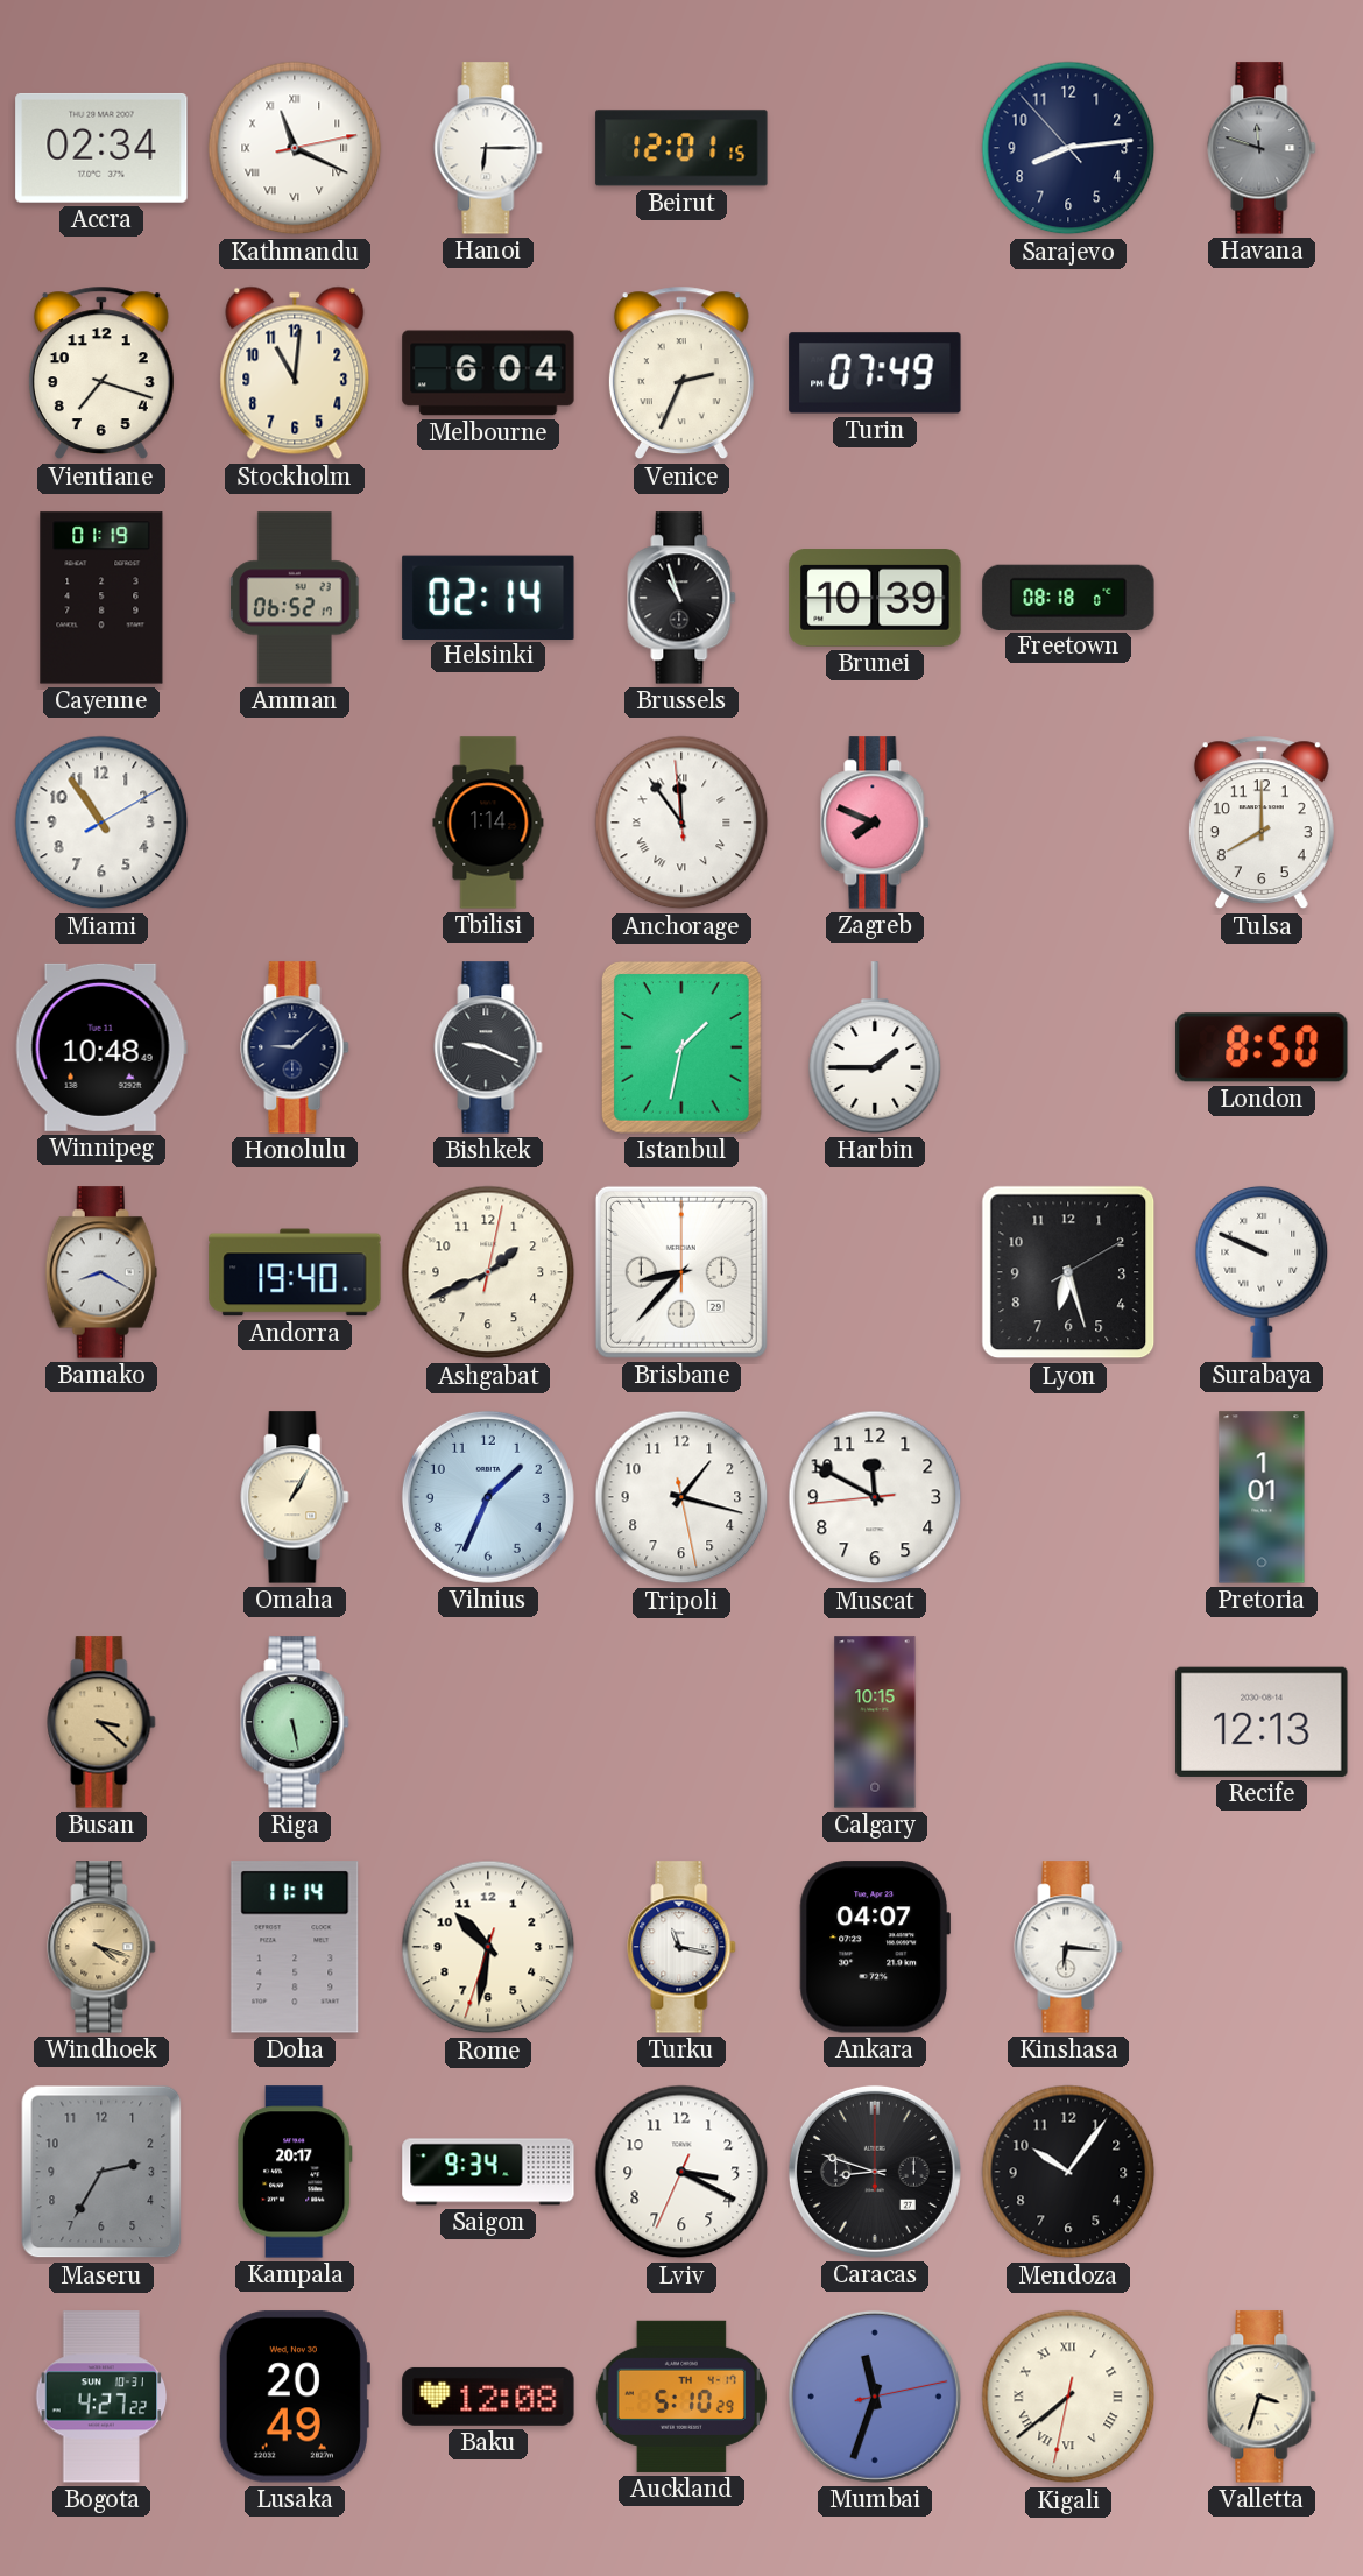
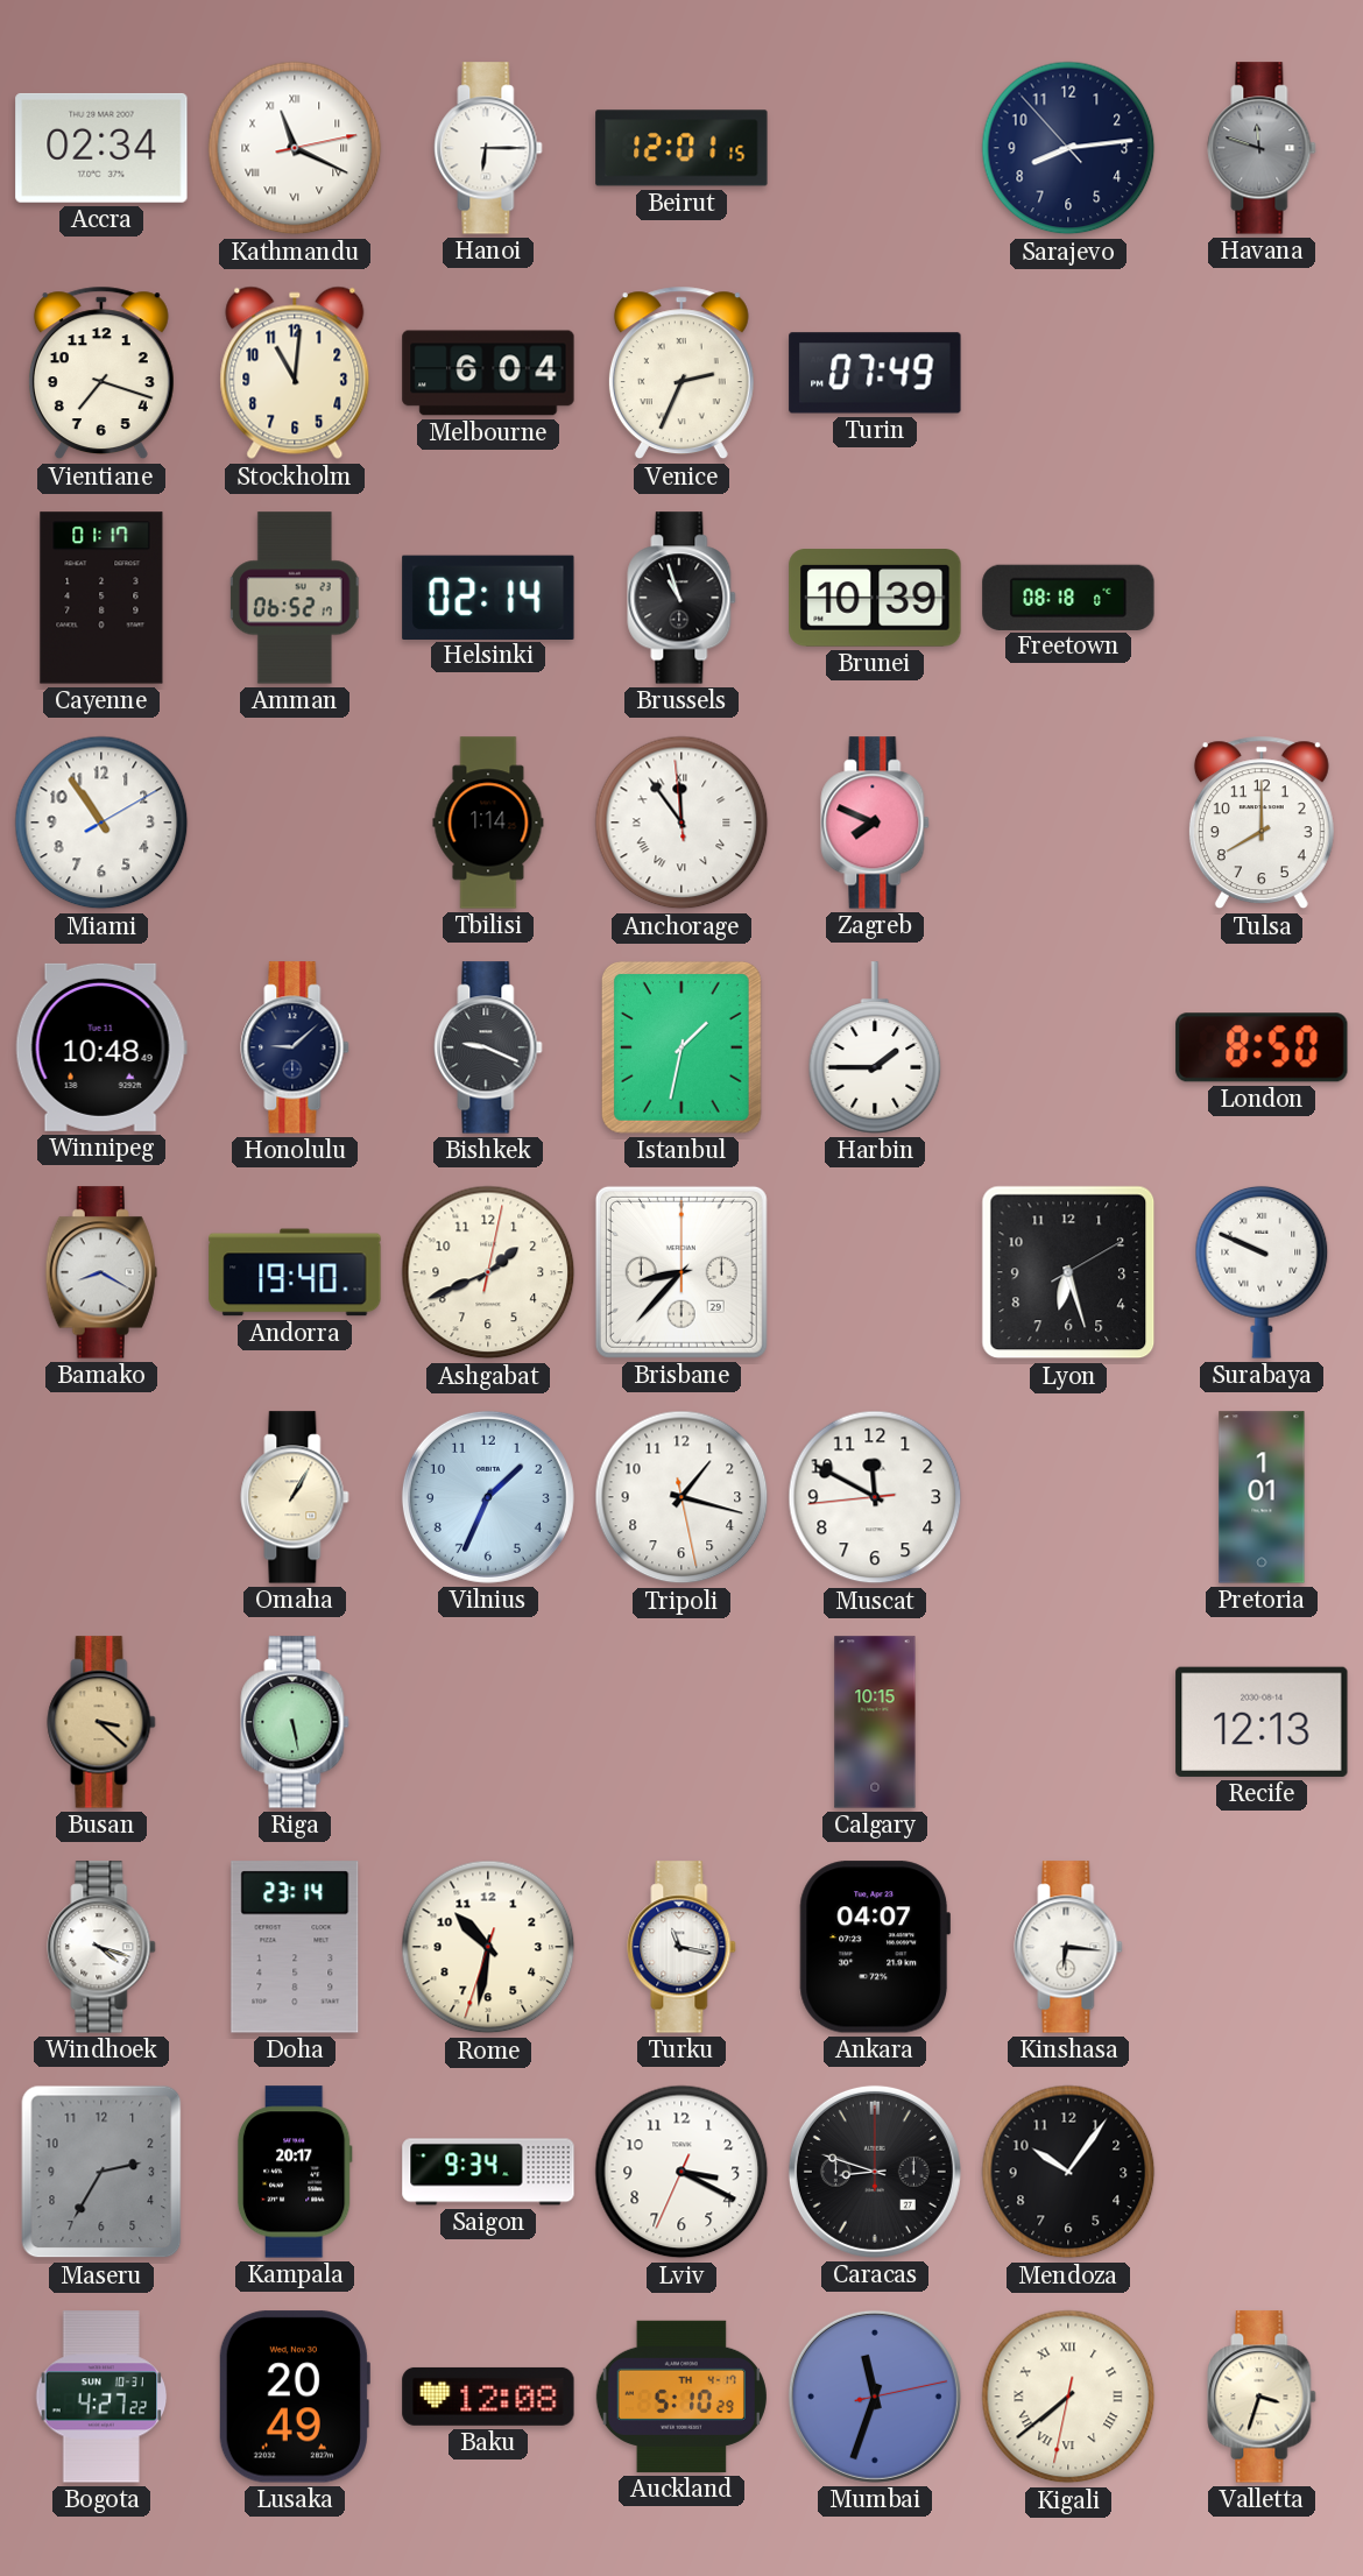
Cayenne: 01:19 -> 01:17
Windhoek dial: champagne -> white
Doha: 11:14 -> 23:14
